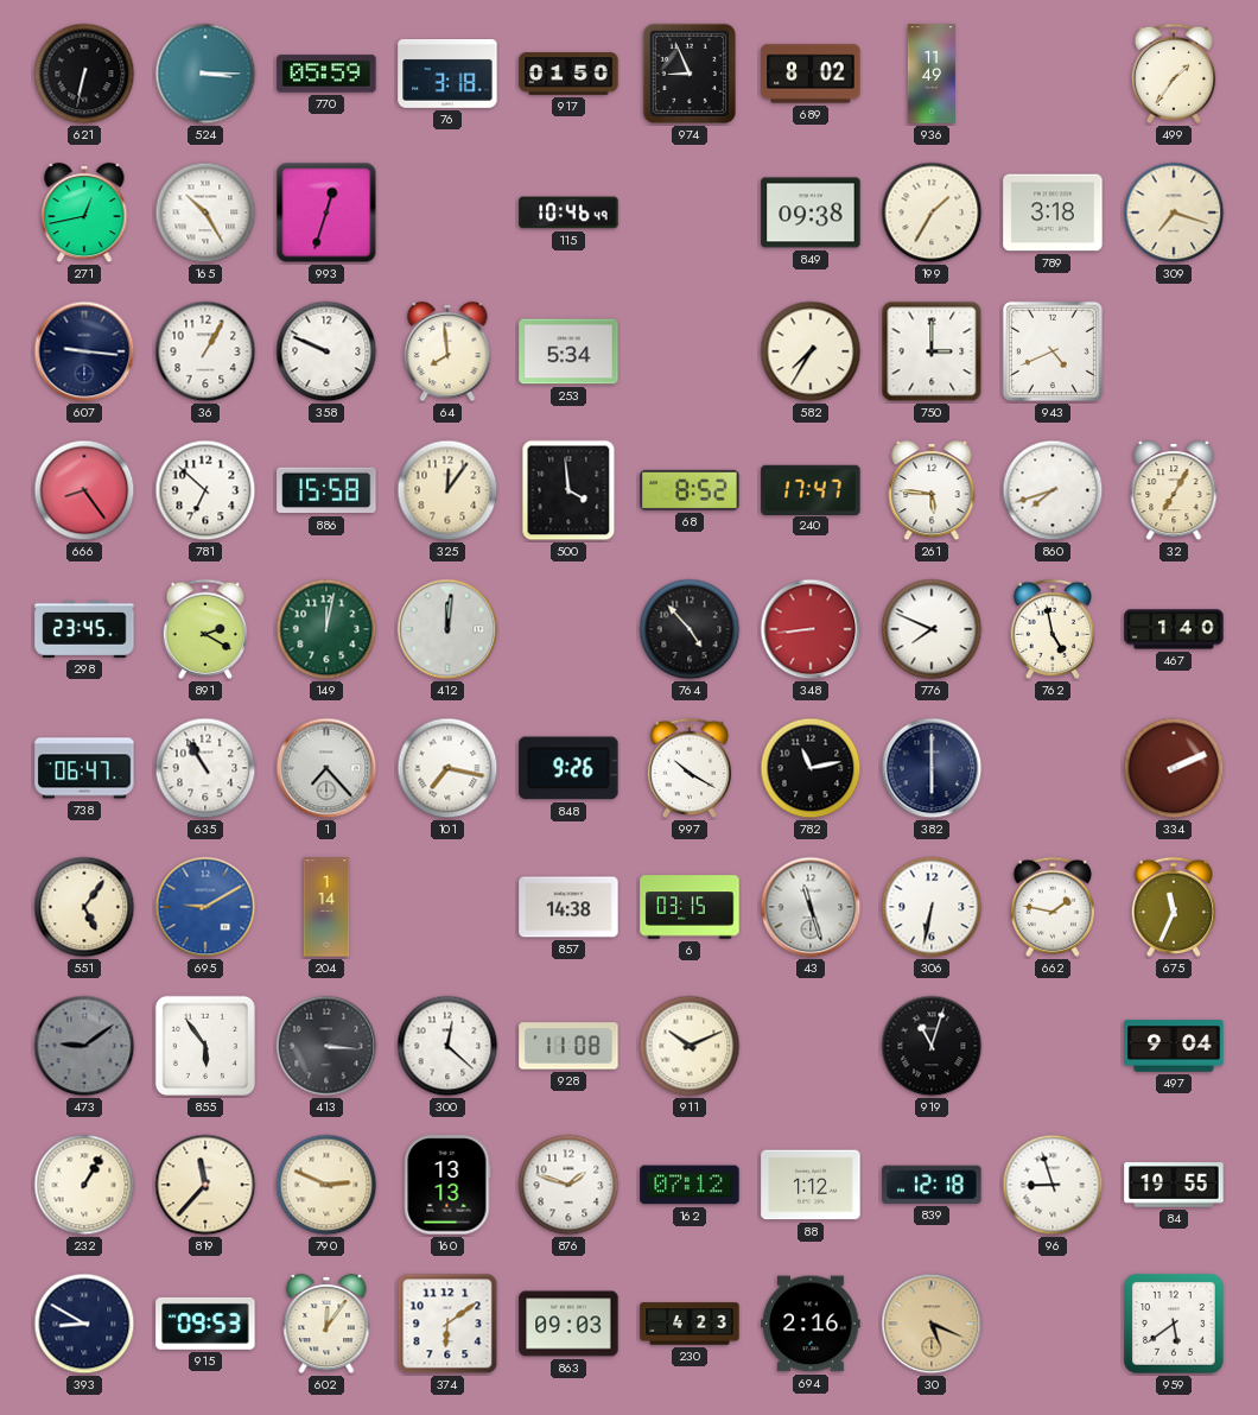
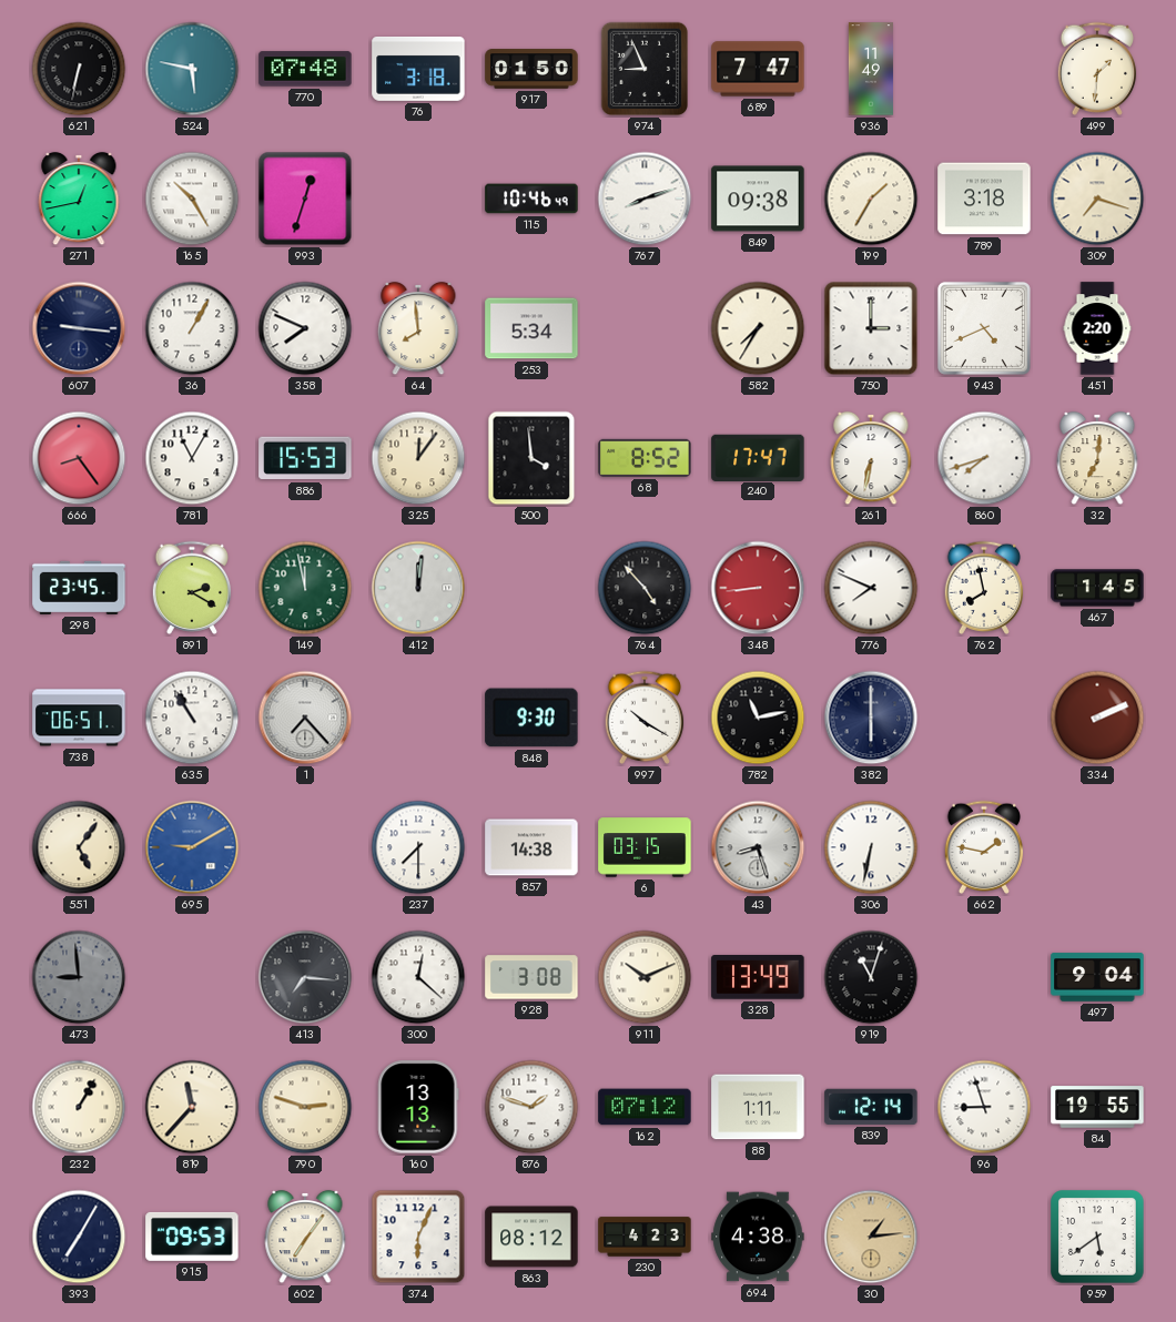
524: 3:15 -> 5:47
770: 05:59 -> 07:48
689: 8:02 -> 7:47
499: 1:36 -> 1:31
767: none -> 8:12
358: 9:49 -> 7:49
451: none -> 2:20
781: 6:52 -> 11:05
886: 15:58 -> 15:53
261: 5:46 -> 6:32
32: 7:05 -> 7:01
149: 12:02 -> 11:58
762: 4:58 -> 7:58
467: 1:40 -> 1:45
738: 06:47 -> 06:51
101: 7:17 -> none
848: 9:26 -> 9:30
204: 1:14 -> none
237: none -> 7:30
43: 11:27 -> 8:27
675: 11:34 -> none
473: 9:09 -> 8:59
855: 5:54 -> none
413: 3:16 -> 7:16
928: 11:08 -> 3:08
328: none -> 13:49
790: 2:49 -> 2:48
88: 1:12 -> 1:11
839: 12:18 -> 12:14
393: 8:50 -> 7:05
602: 12:06 -> 7:06
374: 6:09 -> 6:04
863: 09:03 -> 08:12
694: 2:16 -> 4:38
30: 5:19 -> 1:14
